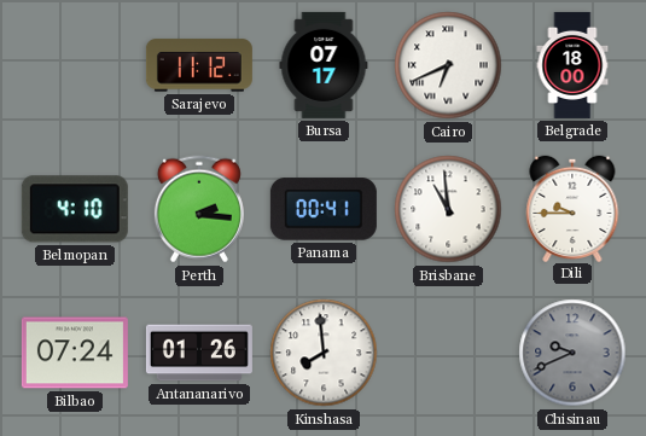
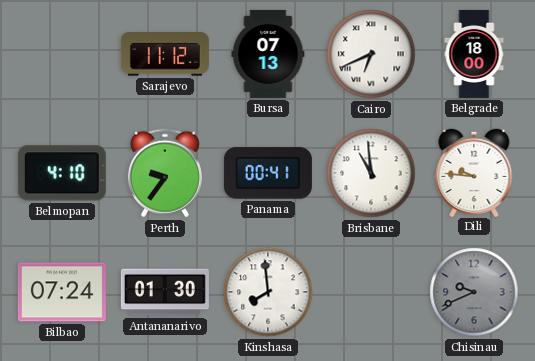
Bursa: 07:17 -> 07:13
Perth: 2:16 -> 9:36
Dili: 9:45 -> 9:46
Antananarivo: 01:26 -> 01:30
